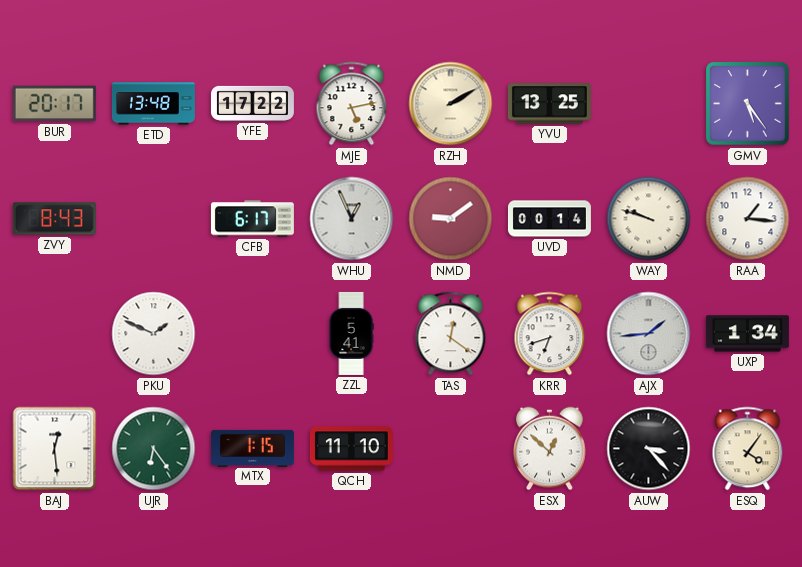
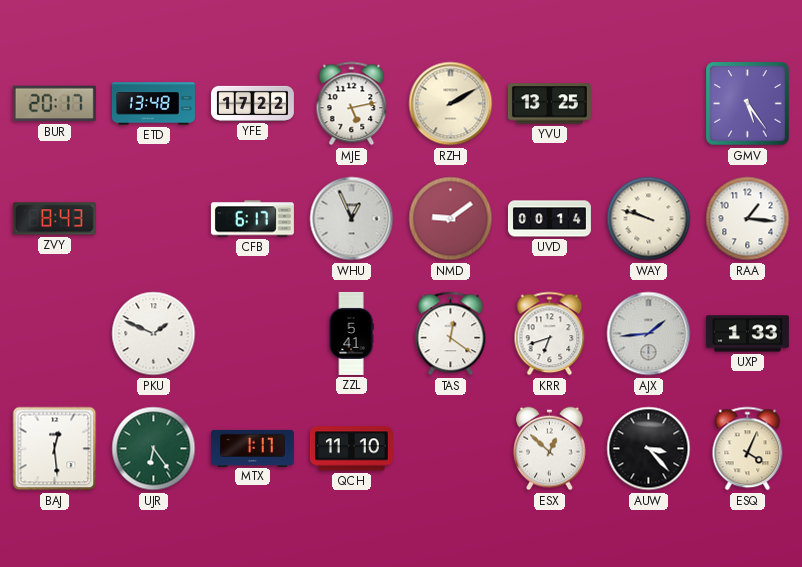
UXP: 1:34 -> 1:33
MTX: 1:15 -> 1:17
ESQ: 4:06 -> 4:04
